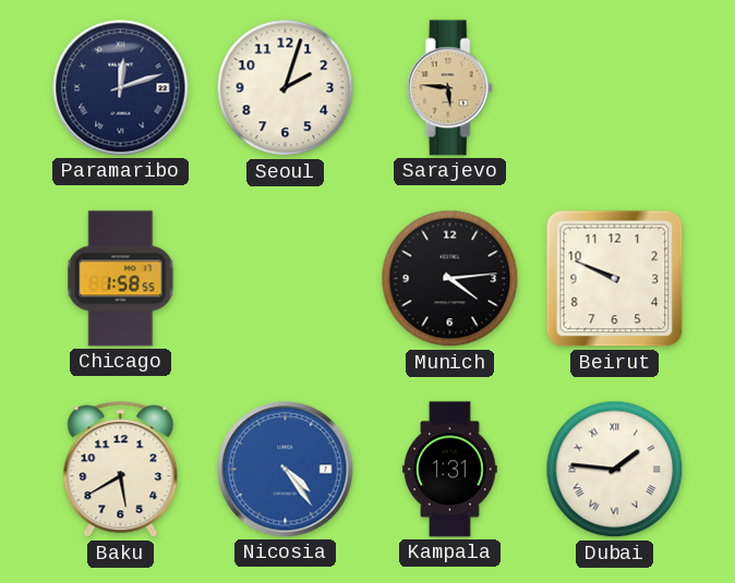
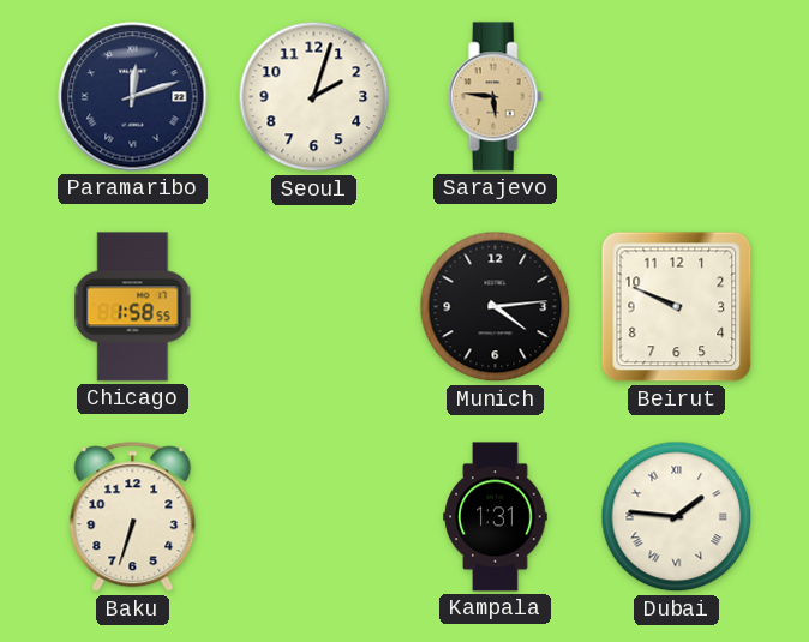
Baku: 5:40 -> 6:33
Nicosia: 4:24 -> none
